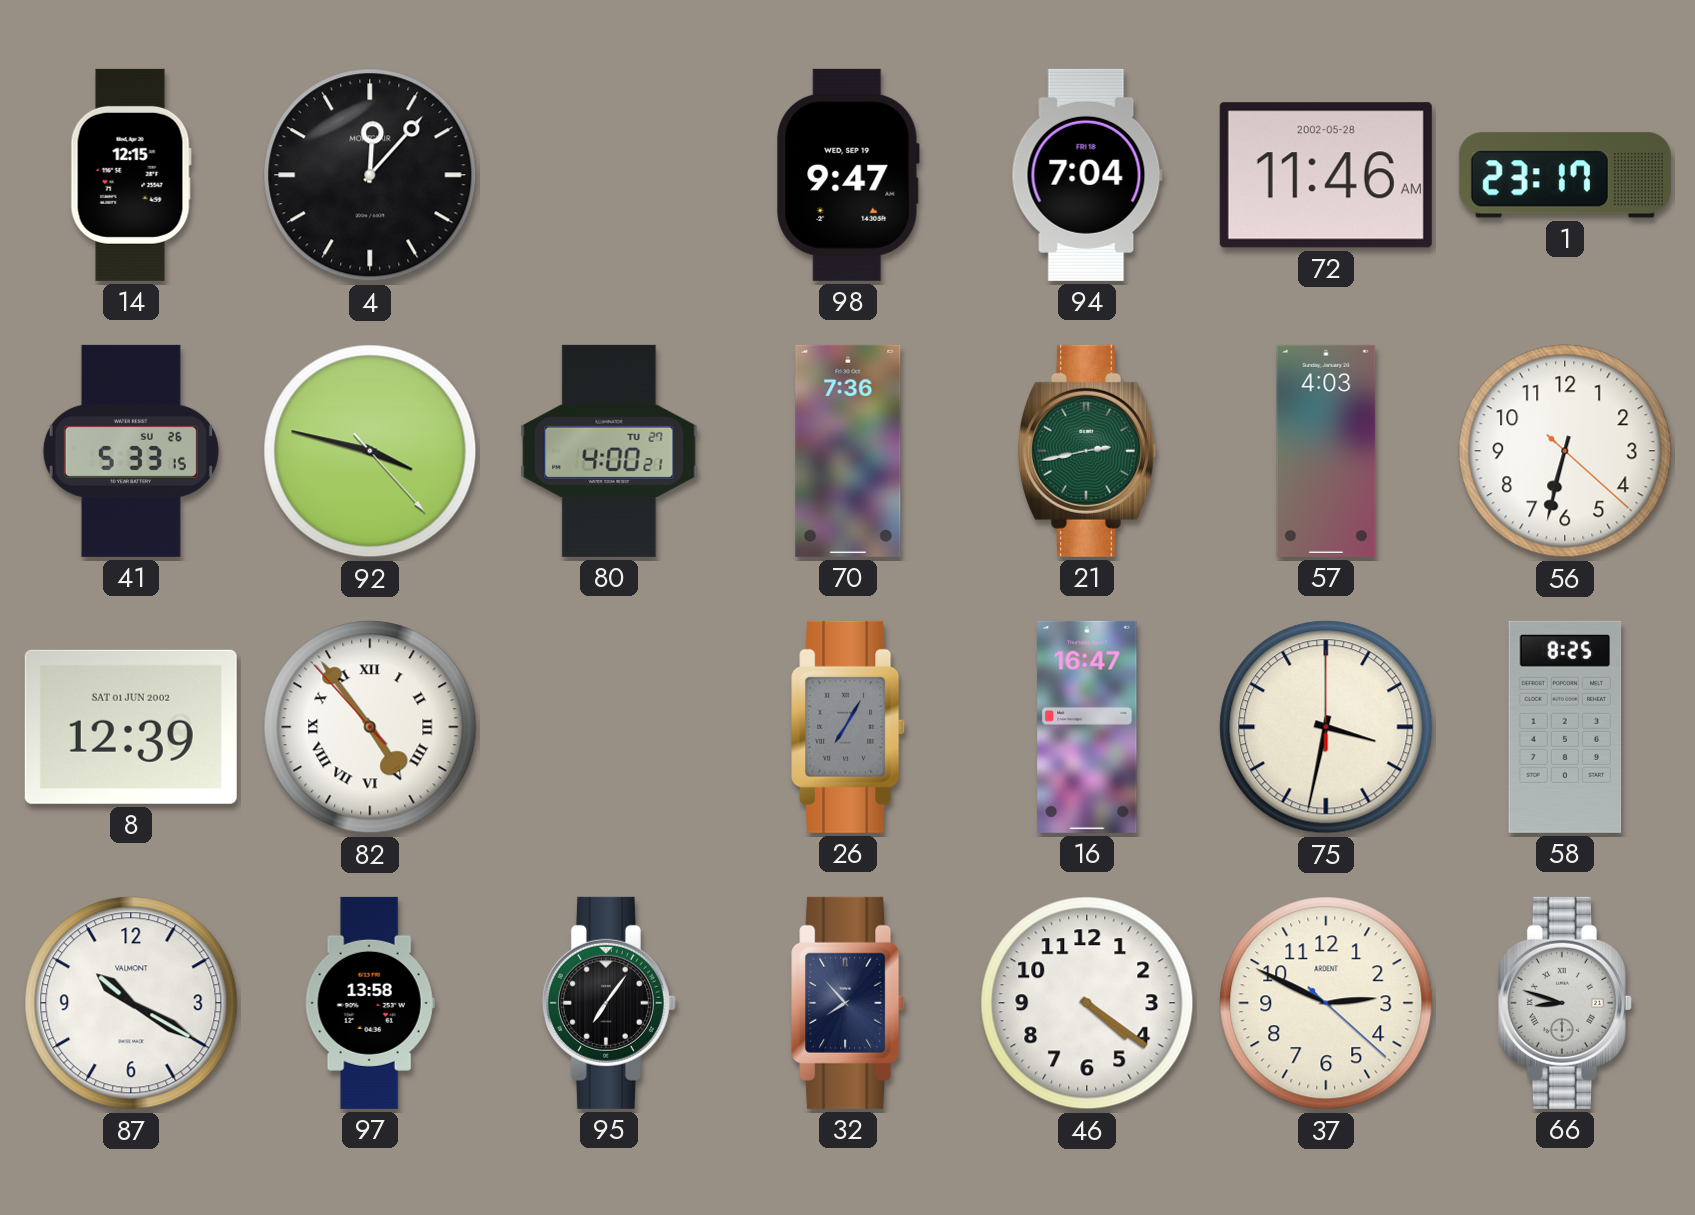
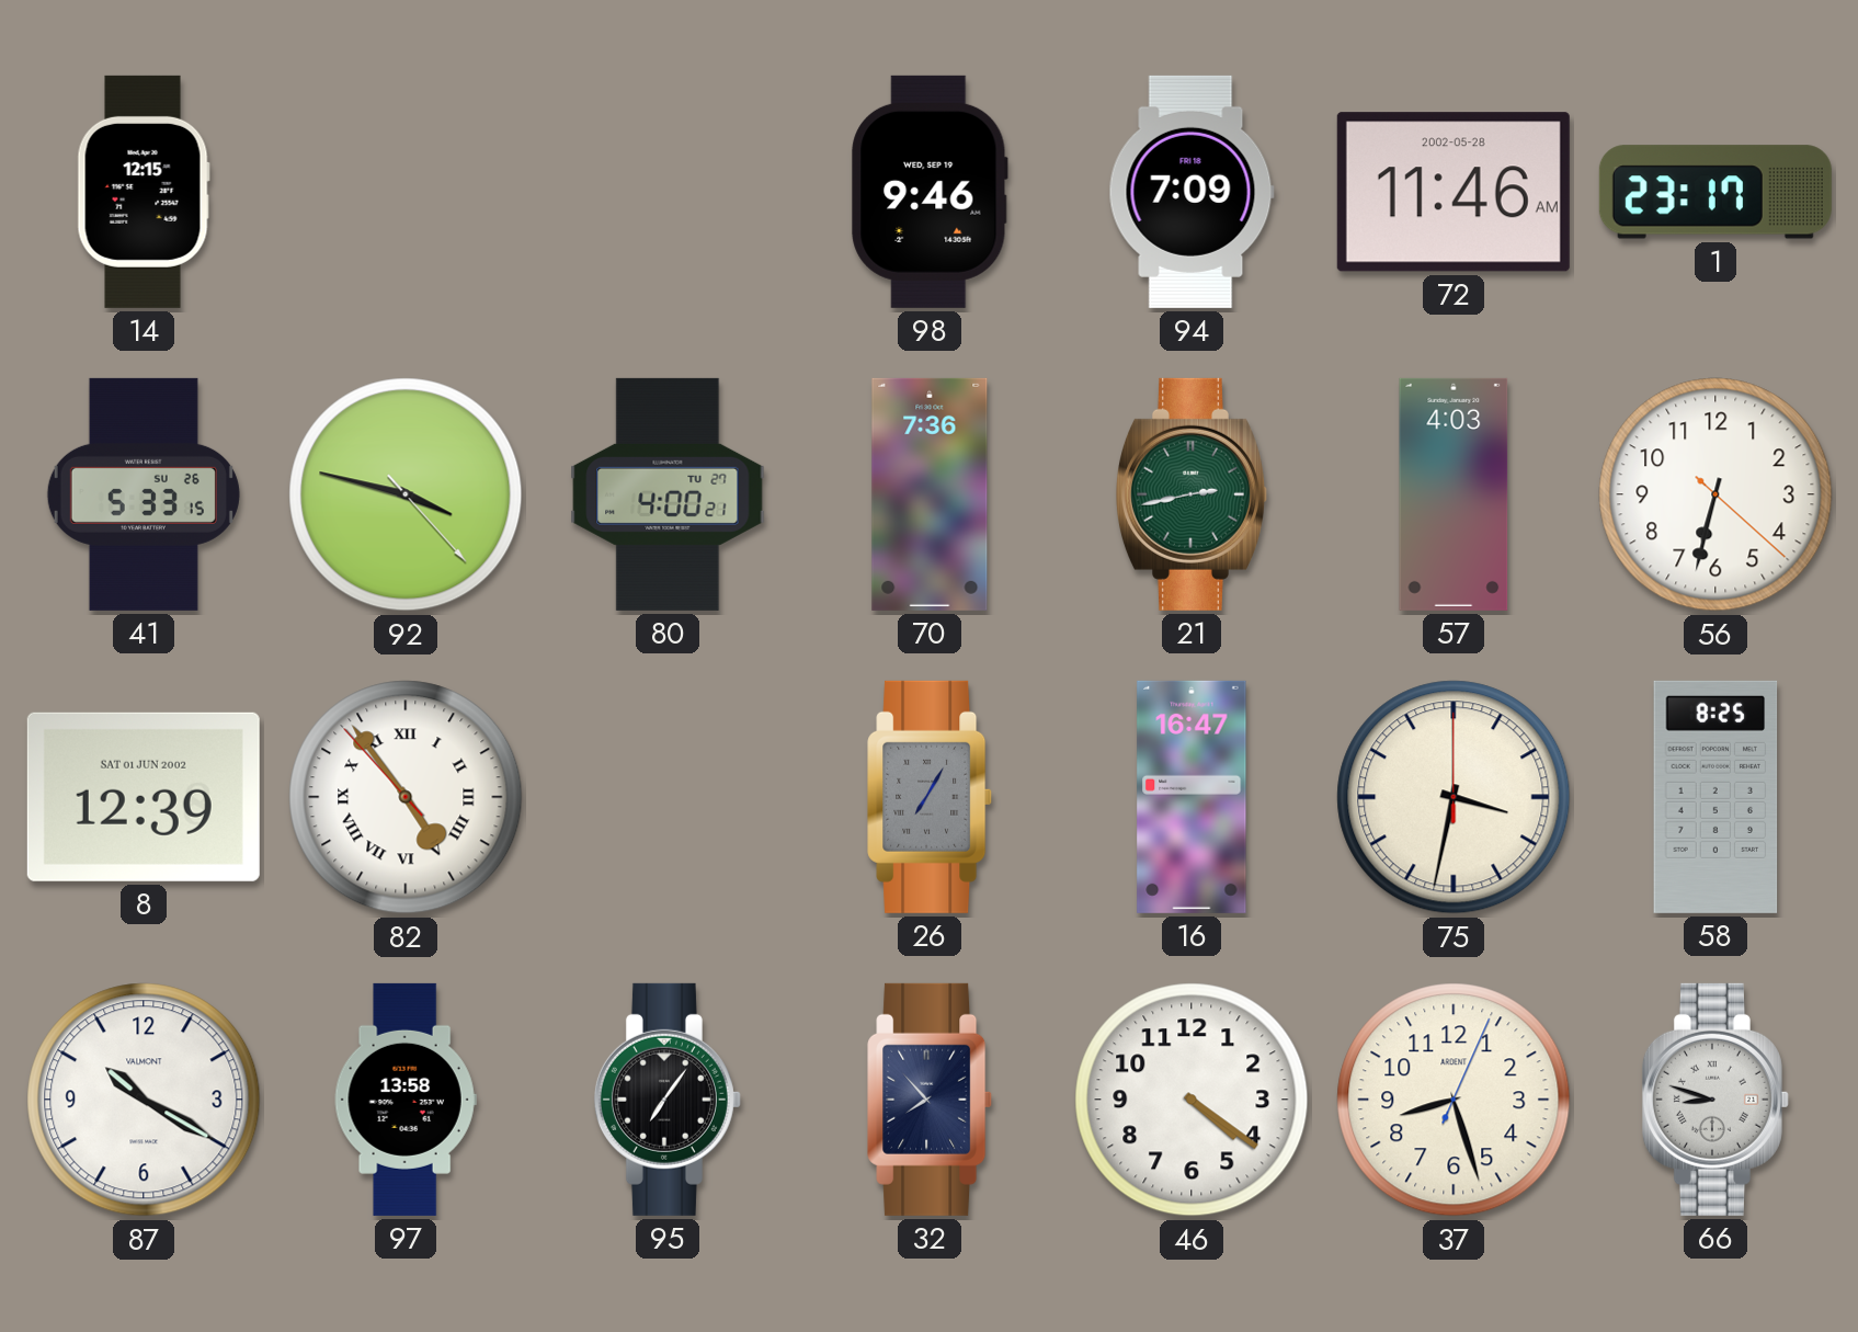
4: 12:07 -> none
98: 9:47 -> 9:46
94: 7:04 -> 7:09
37: 2:49 -> 8:27
